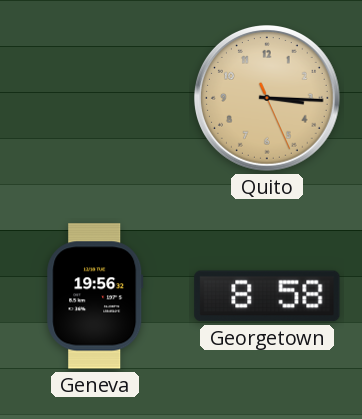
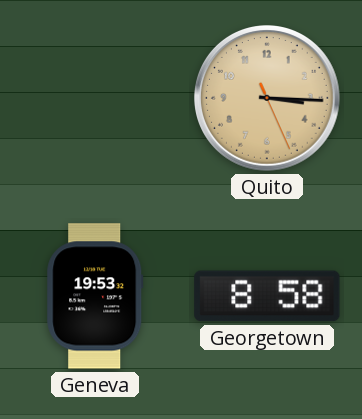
Geneva: 19:56 -> 19:53
